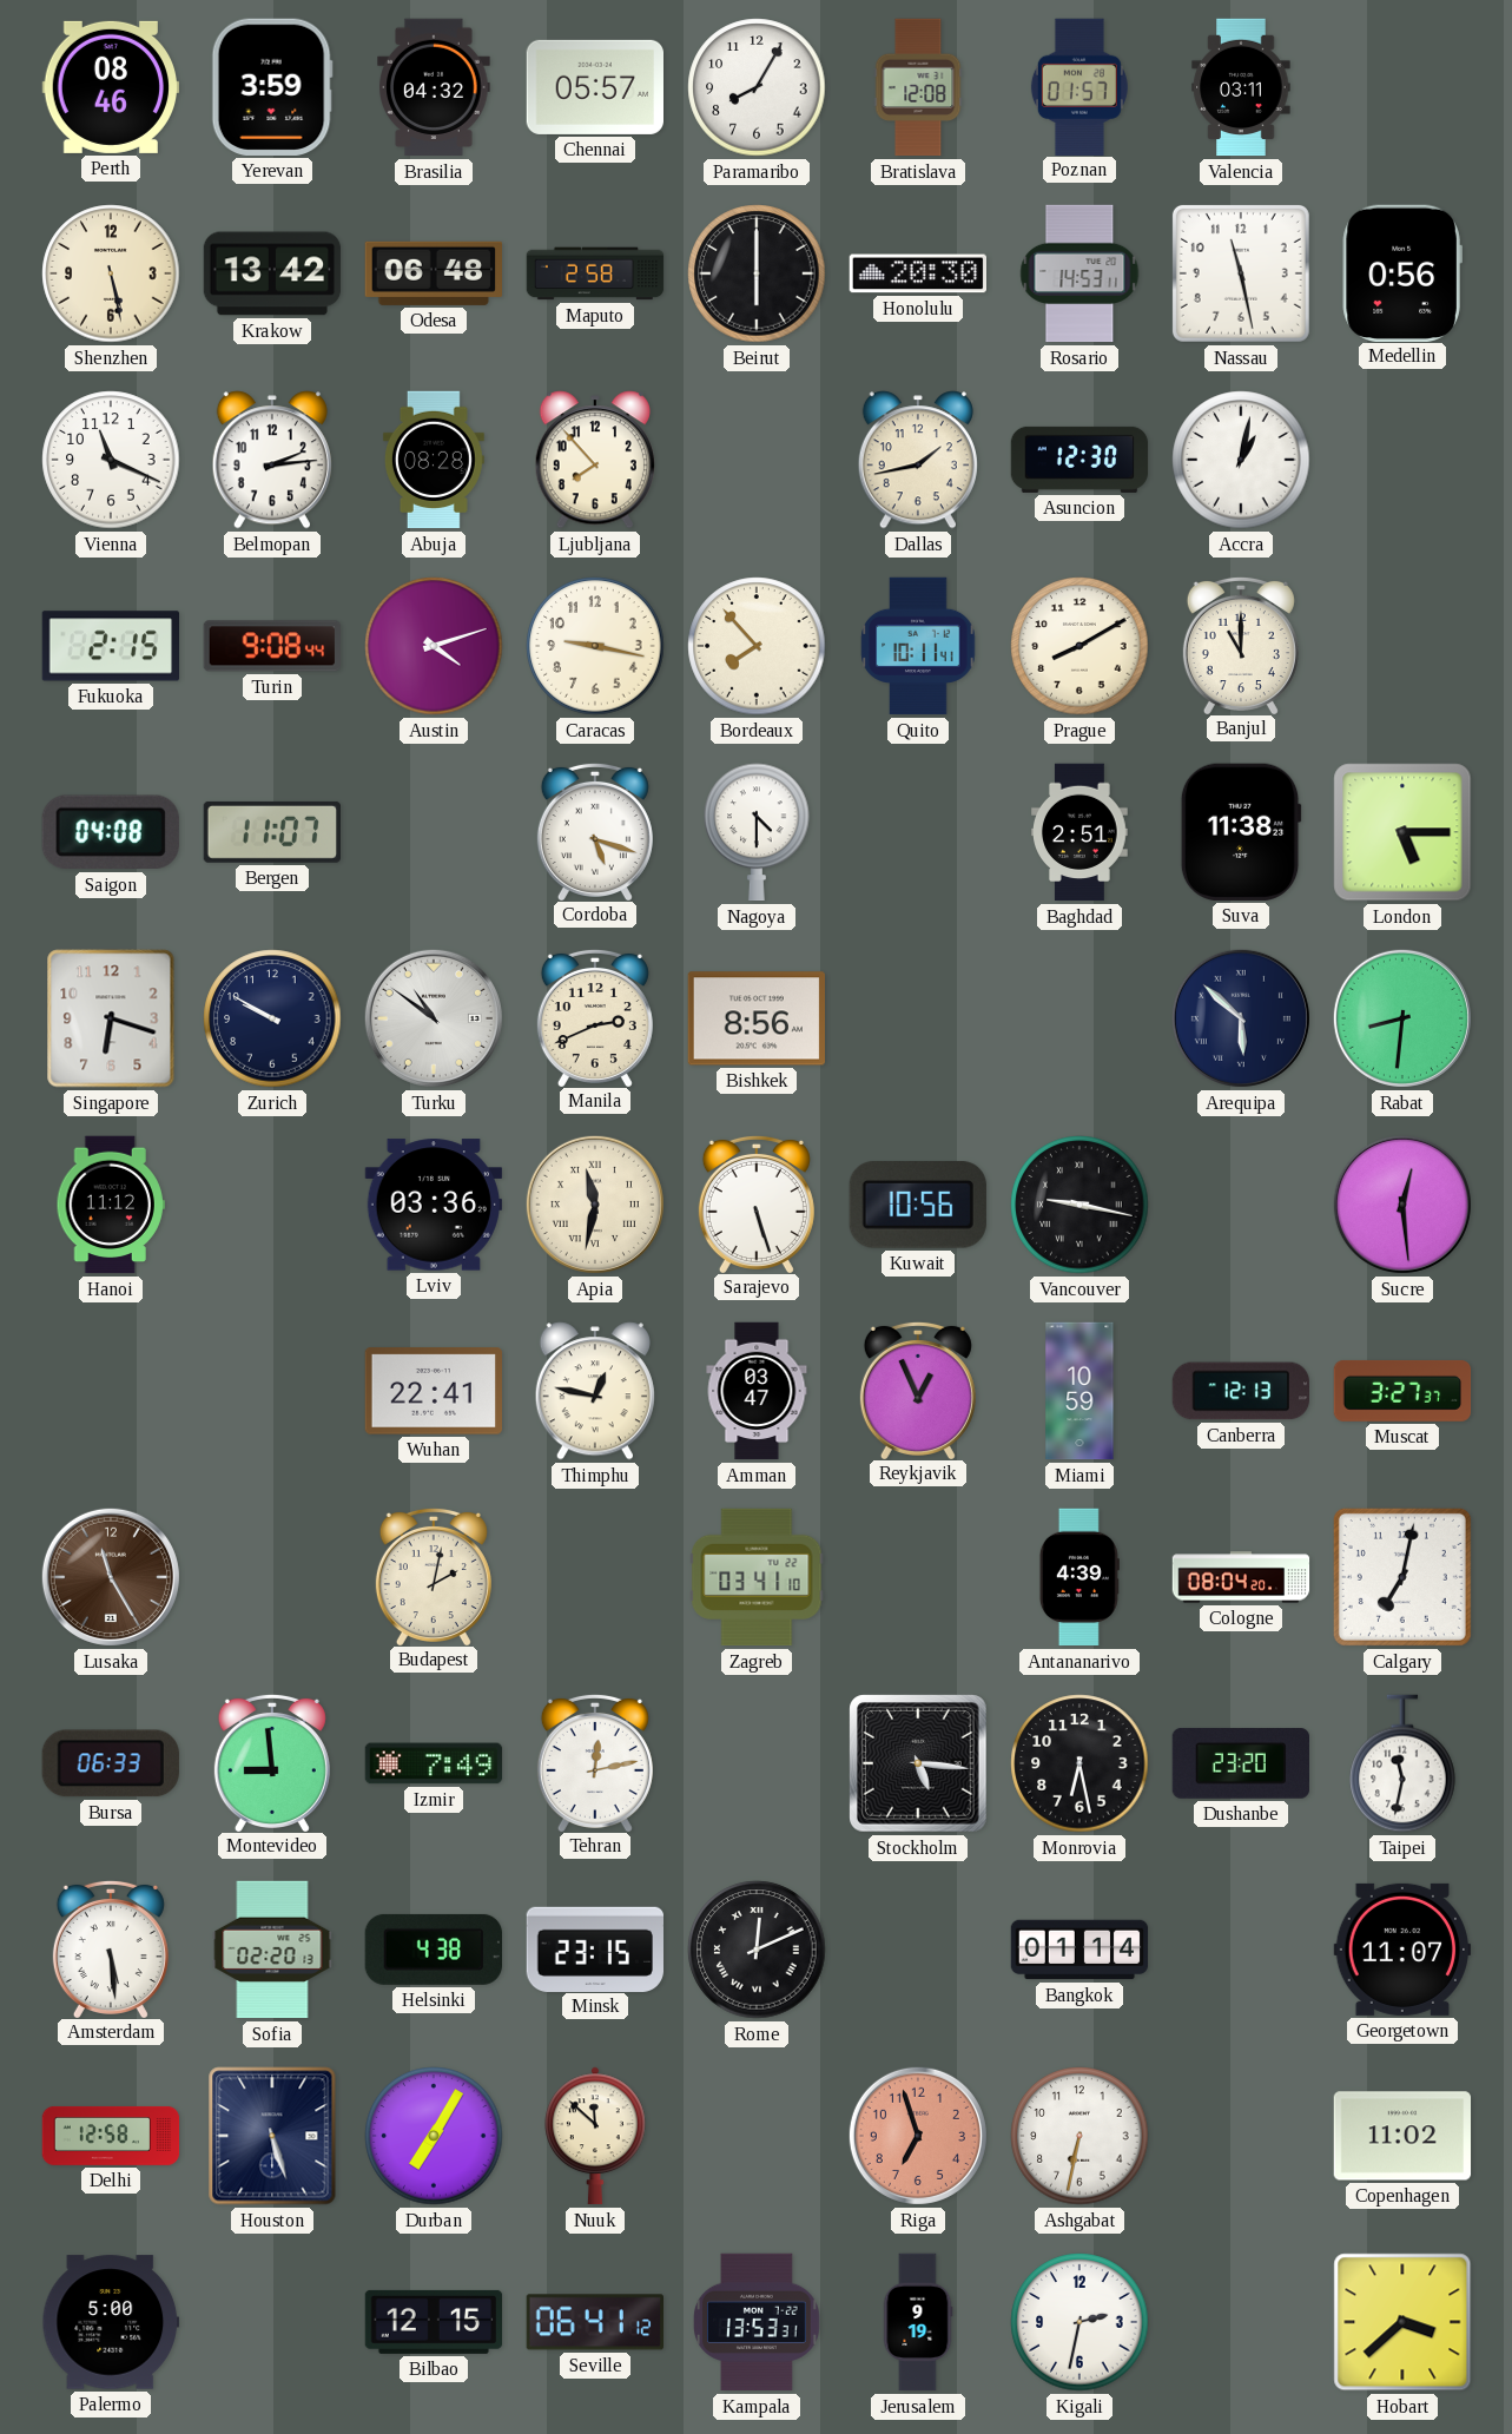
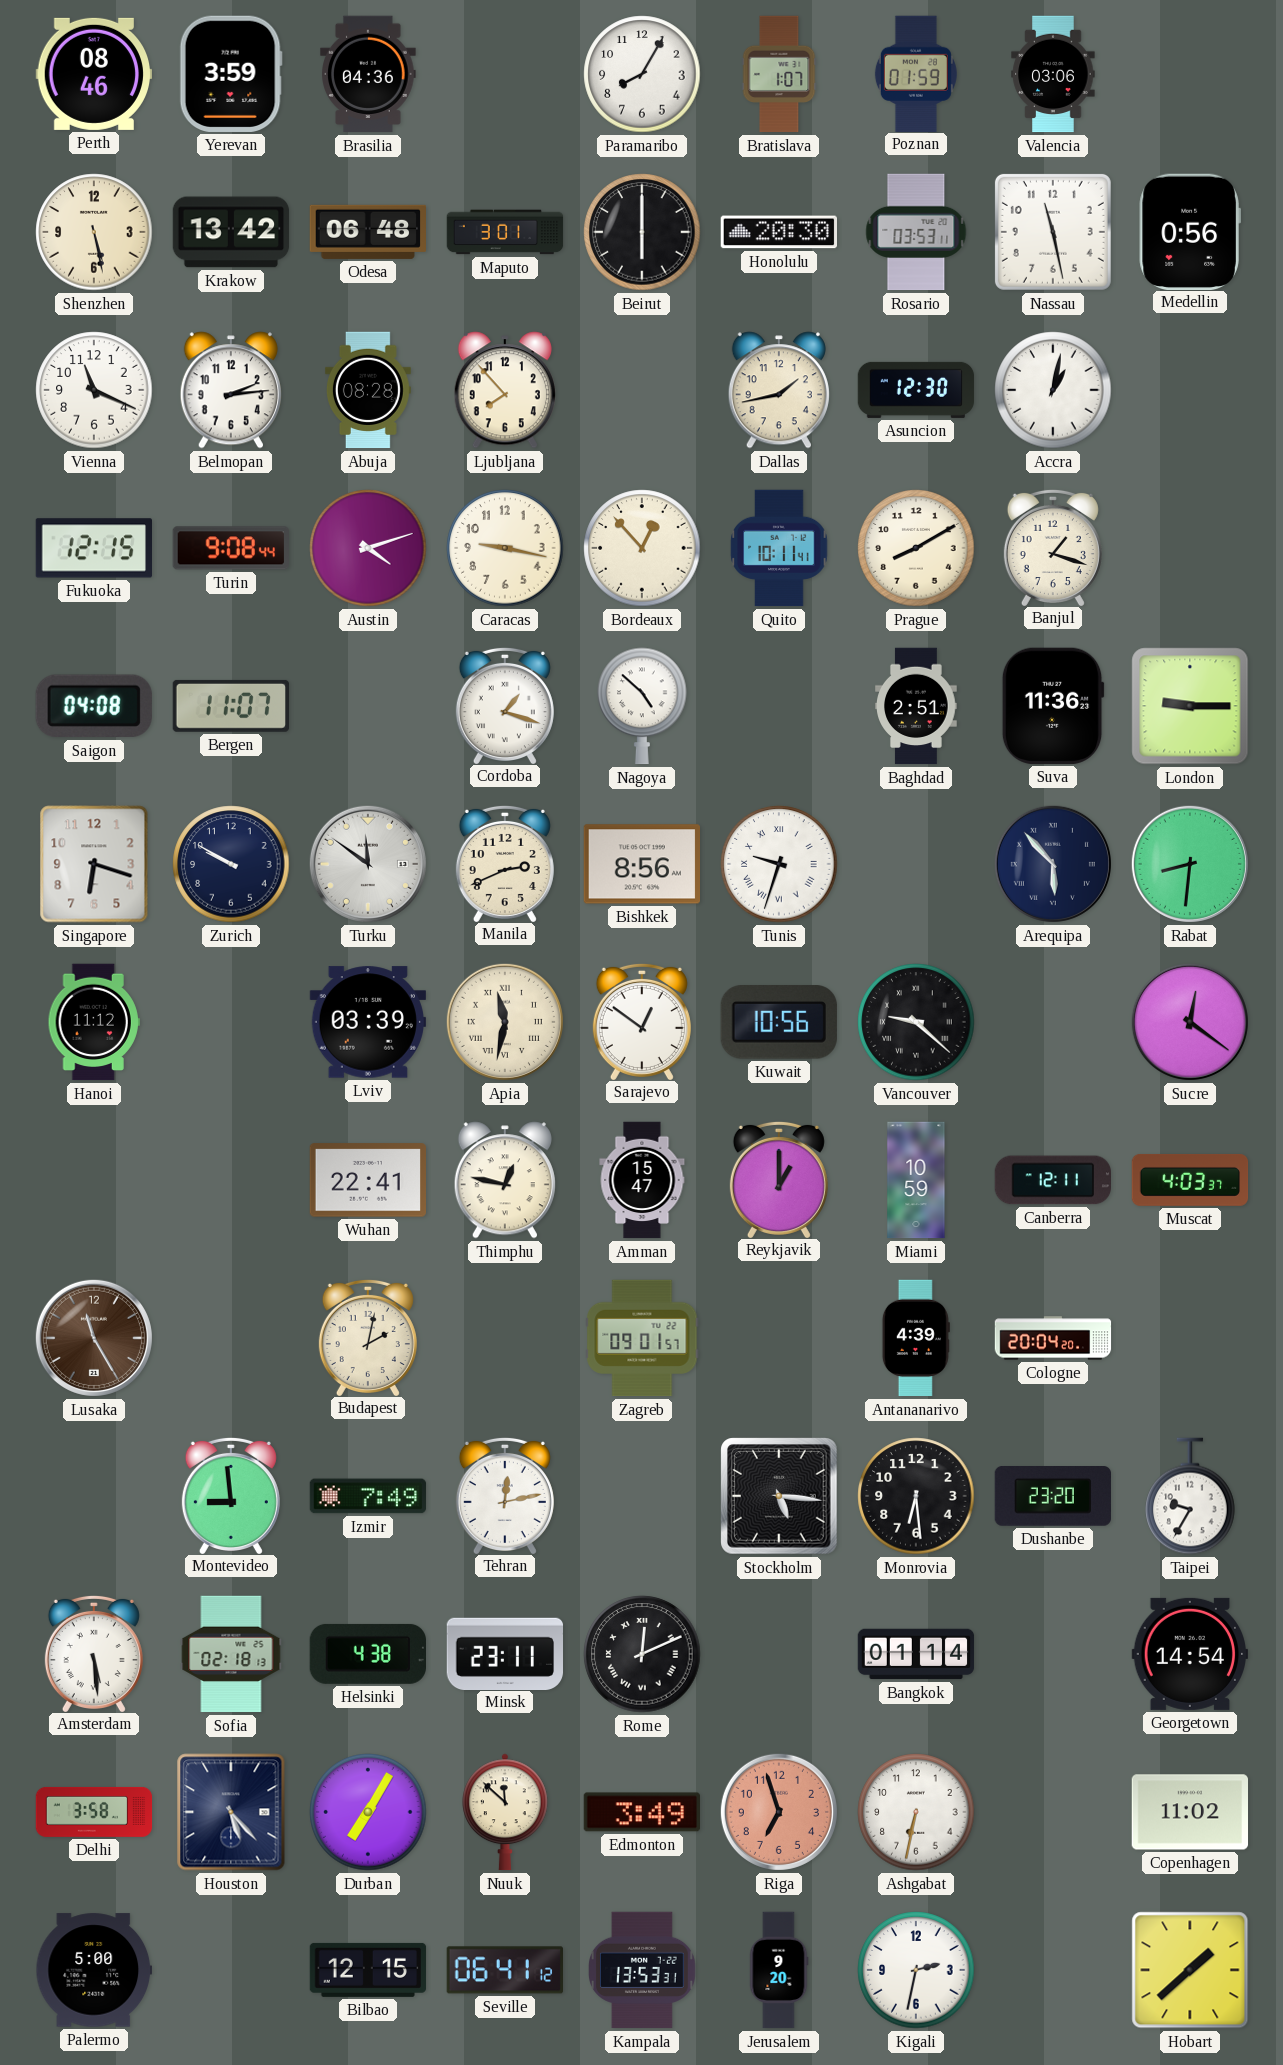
Brasilia: 04:32 -> 04:36
Chennai: 05:57 -> none
Bratislava: 12:08 -> 1:07
Poznan: 01:57 -> 01:59
Valencia: 03:11 -> 03:06
Maputo: 2:58 -> 3:01
Rosario: 14:53 -> 03:53
Fukuoka: 2:15 -> 12:15
Bordeaux: 7:53 -> 12:53
Banjul: 11:00 -> 1:18
Cordoba: 5:18 -> 1:18
Nagoya: 4:30 -> 4:52
Suva: 11:38 -> 11:36
London: 5:15 -> 9:15
Turku: 10:51 -> 11:51
Tunis: none -> 9:33
Arequipa: 5:52 -> 5:53
Lviv: 03:36 -> 03:39
Sarajevo: 5:27 -> 12:51
Vancouver: 9:17 -> 9:22
Sucre: 12:29 -> 12:21
Amman: 03:47 -> 15:47
Reykjavik: 12:56 -> 1:00
Canberra: 12:13 -> 12:11
Muscat: 3:27 -> 4:03
Zagreb: 03:41 -> 09:01
Cologne: 08:04 -> 20:04
Calgary: 7:02 -> none
Bursa: 06:33 -> none
Monrovia: 6:28 -> 6:29
Taipei: 11:32 -> 9:35
Sofia: 02:20 -> 02:18
Minsk: 23:15 -> 23:11
Georgetown: 11:07 -> 14:54
Delhi: 12:58 -> 3:58
Houston: 5:27 -> 5:23
Edmonton: none -> 3:49
Jerusalem: 9:19 -> 9:20
Hobart: 3:38 -> 1:38
